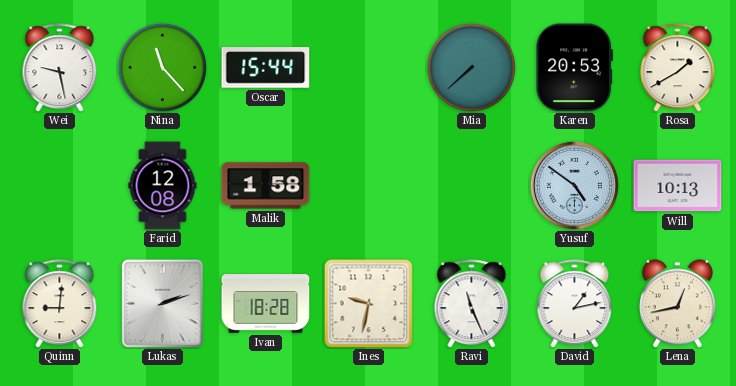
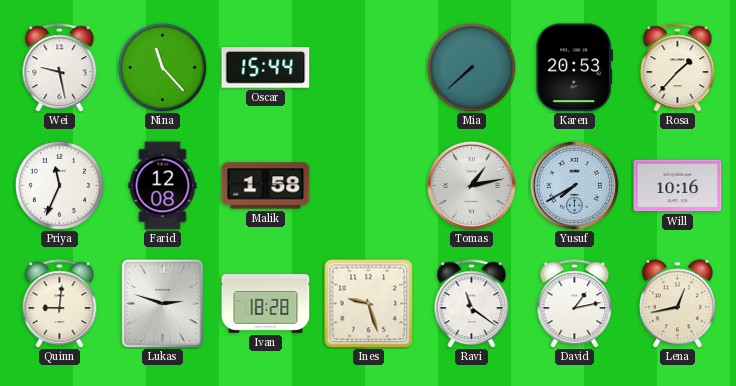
Rosa: 1:40 -> 1:37
Priya: none -> 11:34
Tomas: none -> 1:13
Yusuf: 4:51 -> 7:40
Will: 10:13 -> 10:16
Lukas: 2:12 -> 2:48
Ines: 9:32 -> 9:27
Ravi: 11:26 -> 11:21
